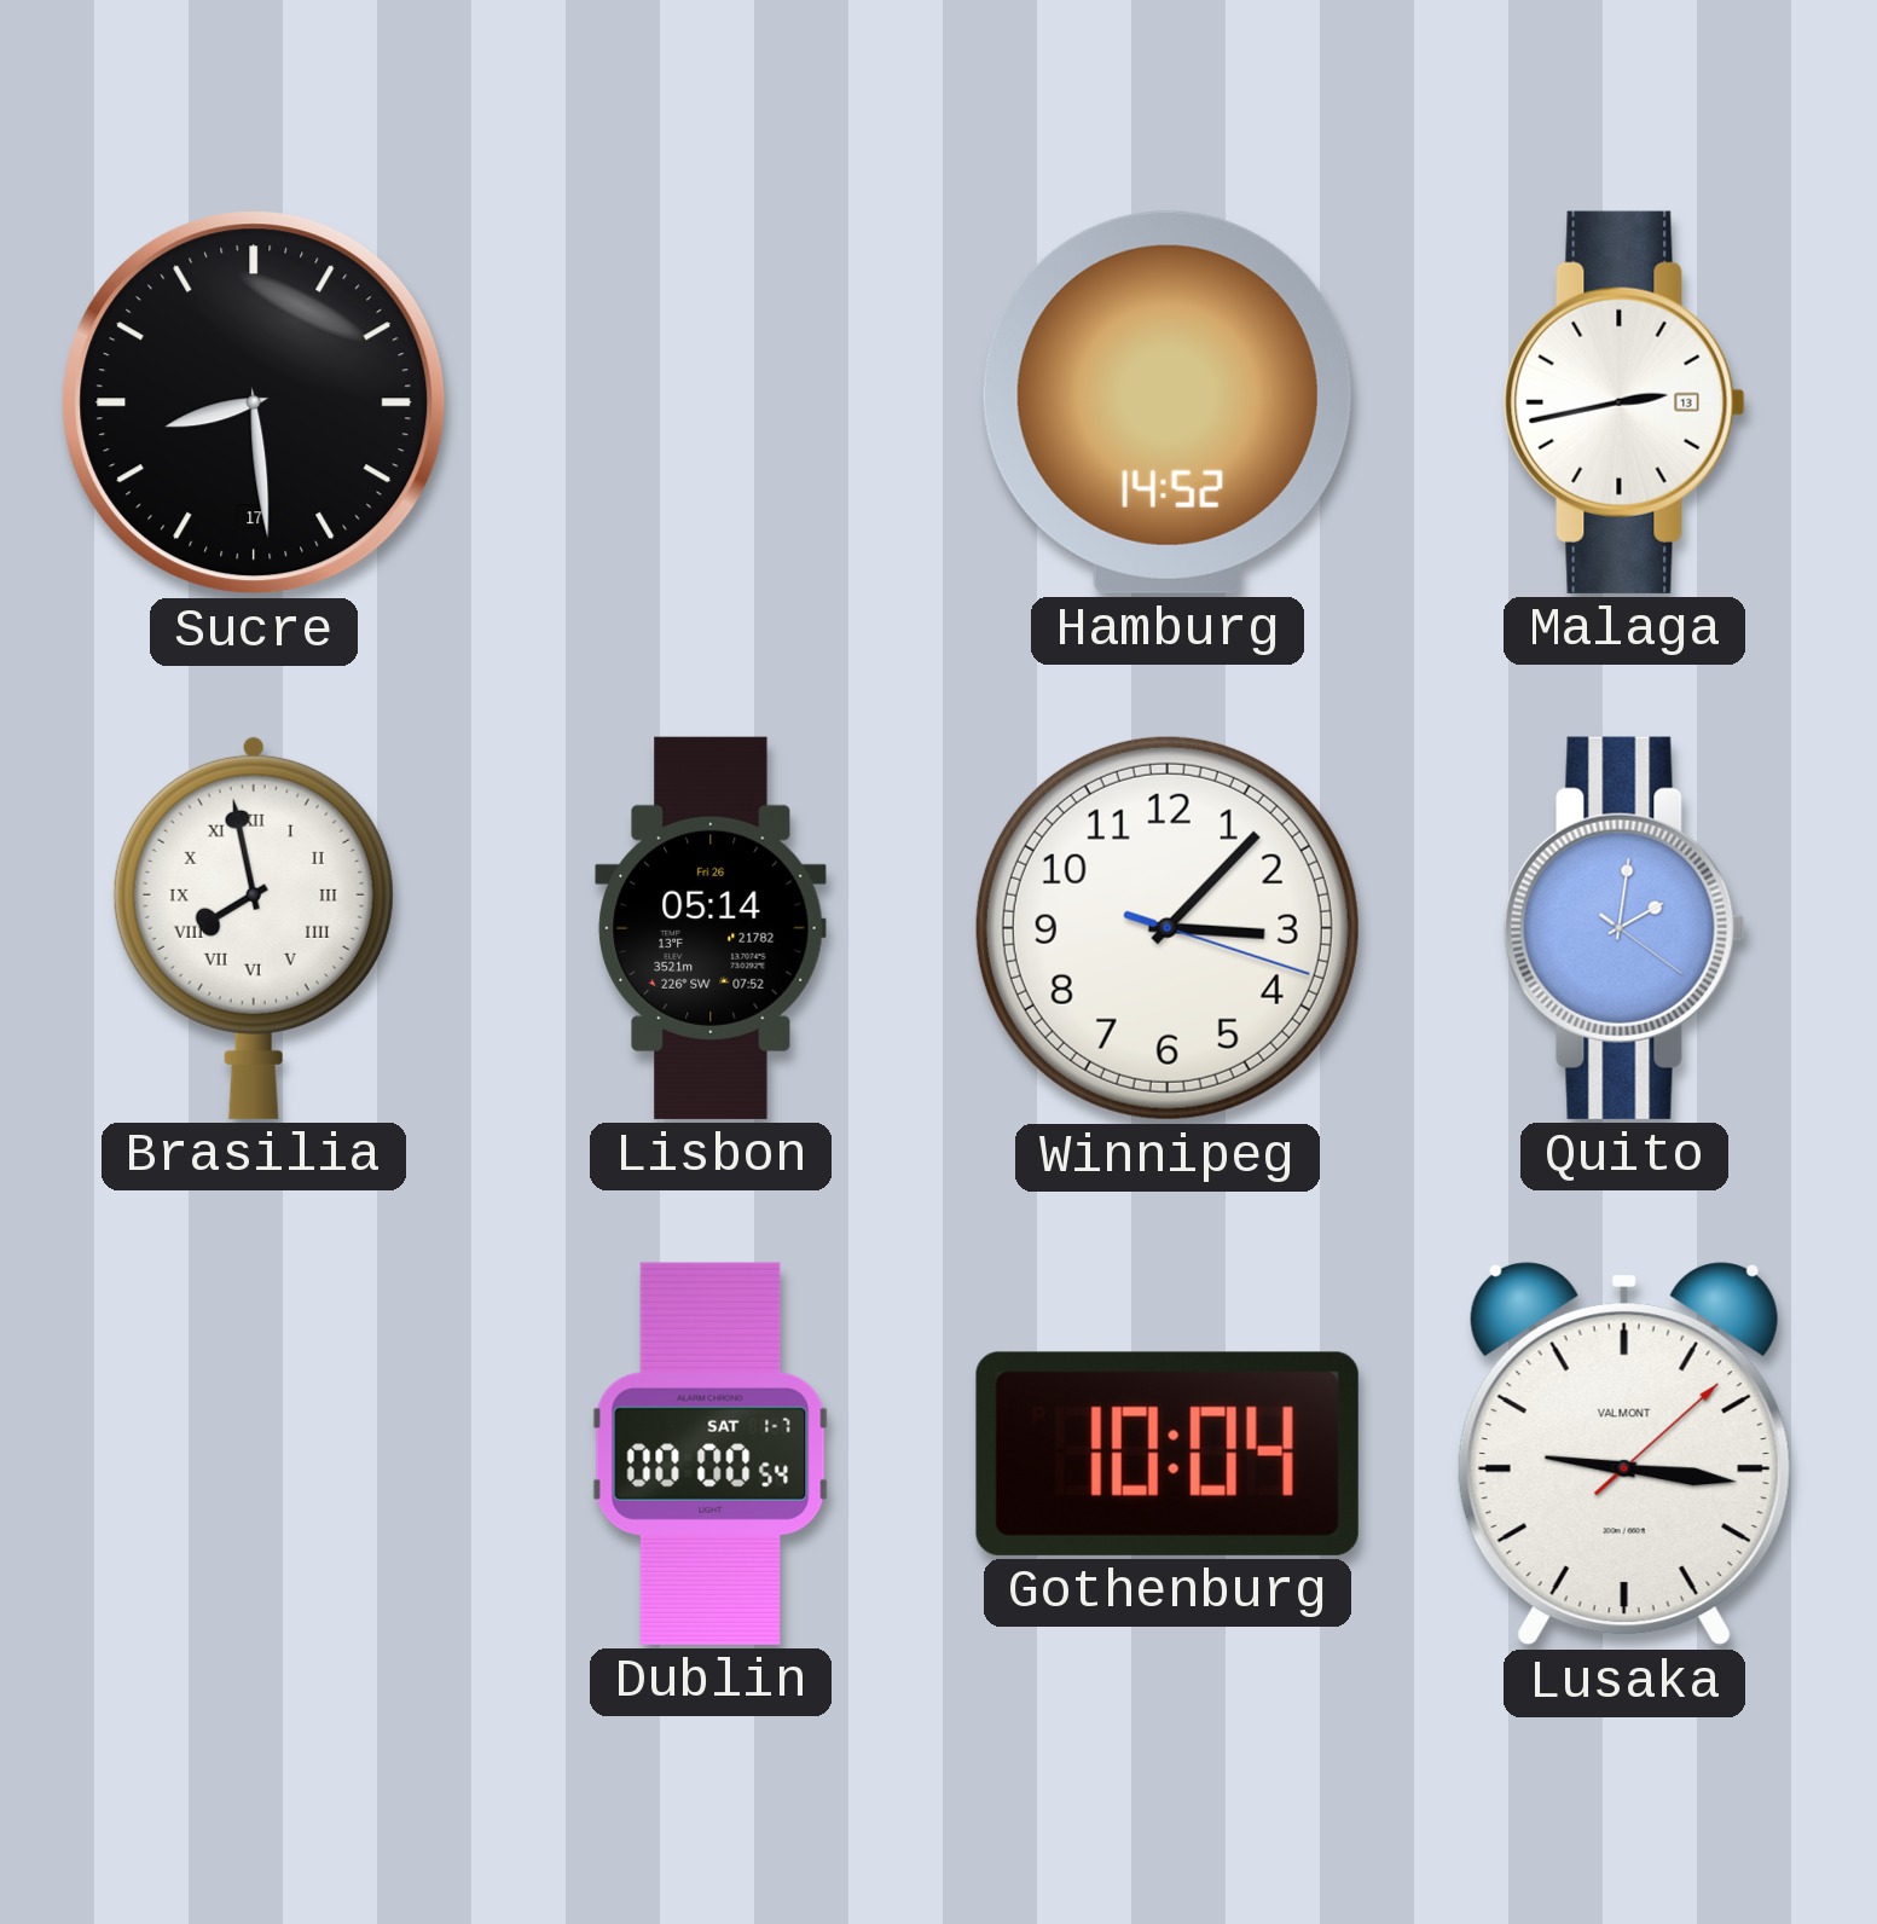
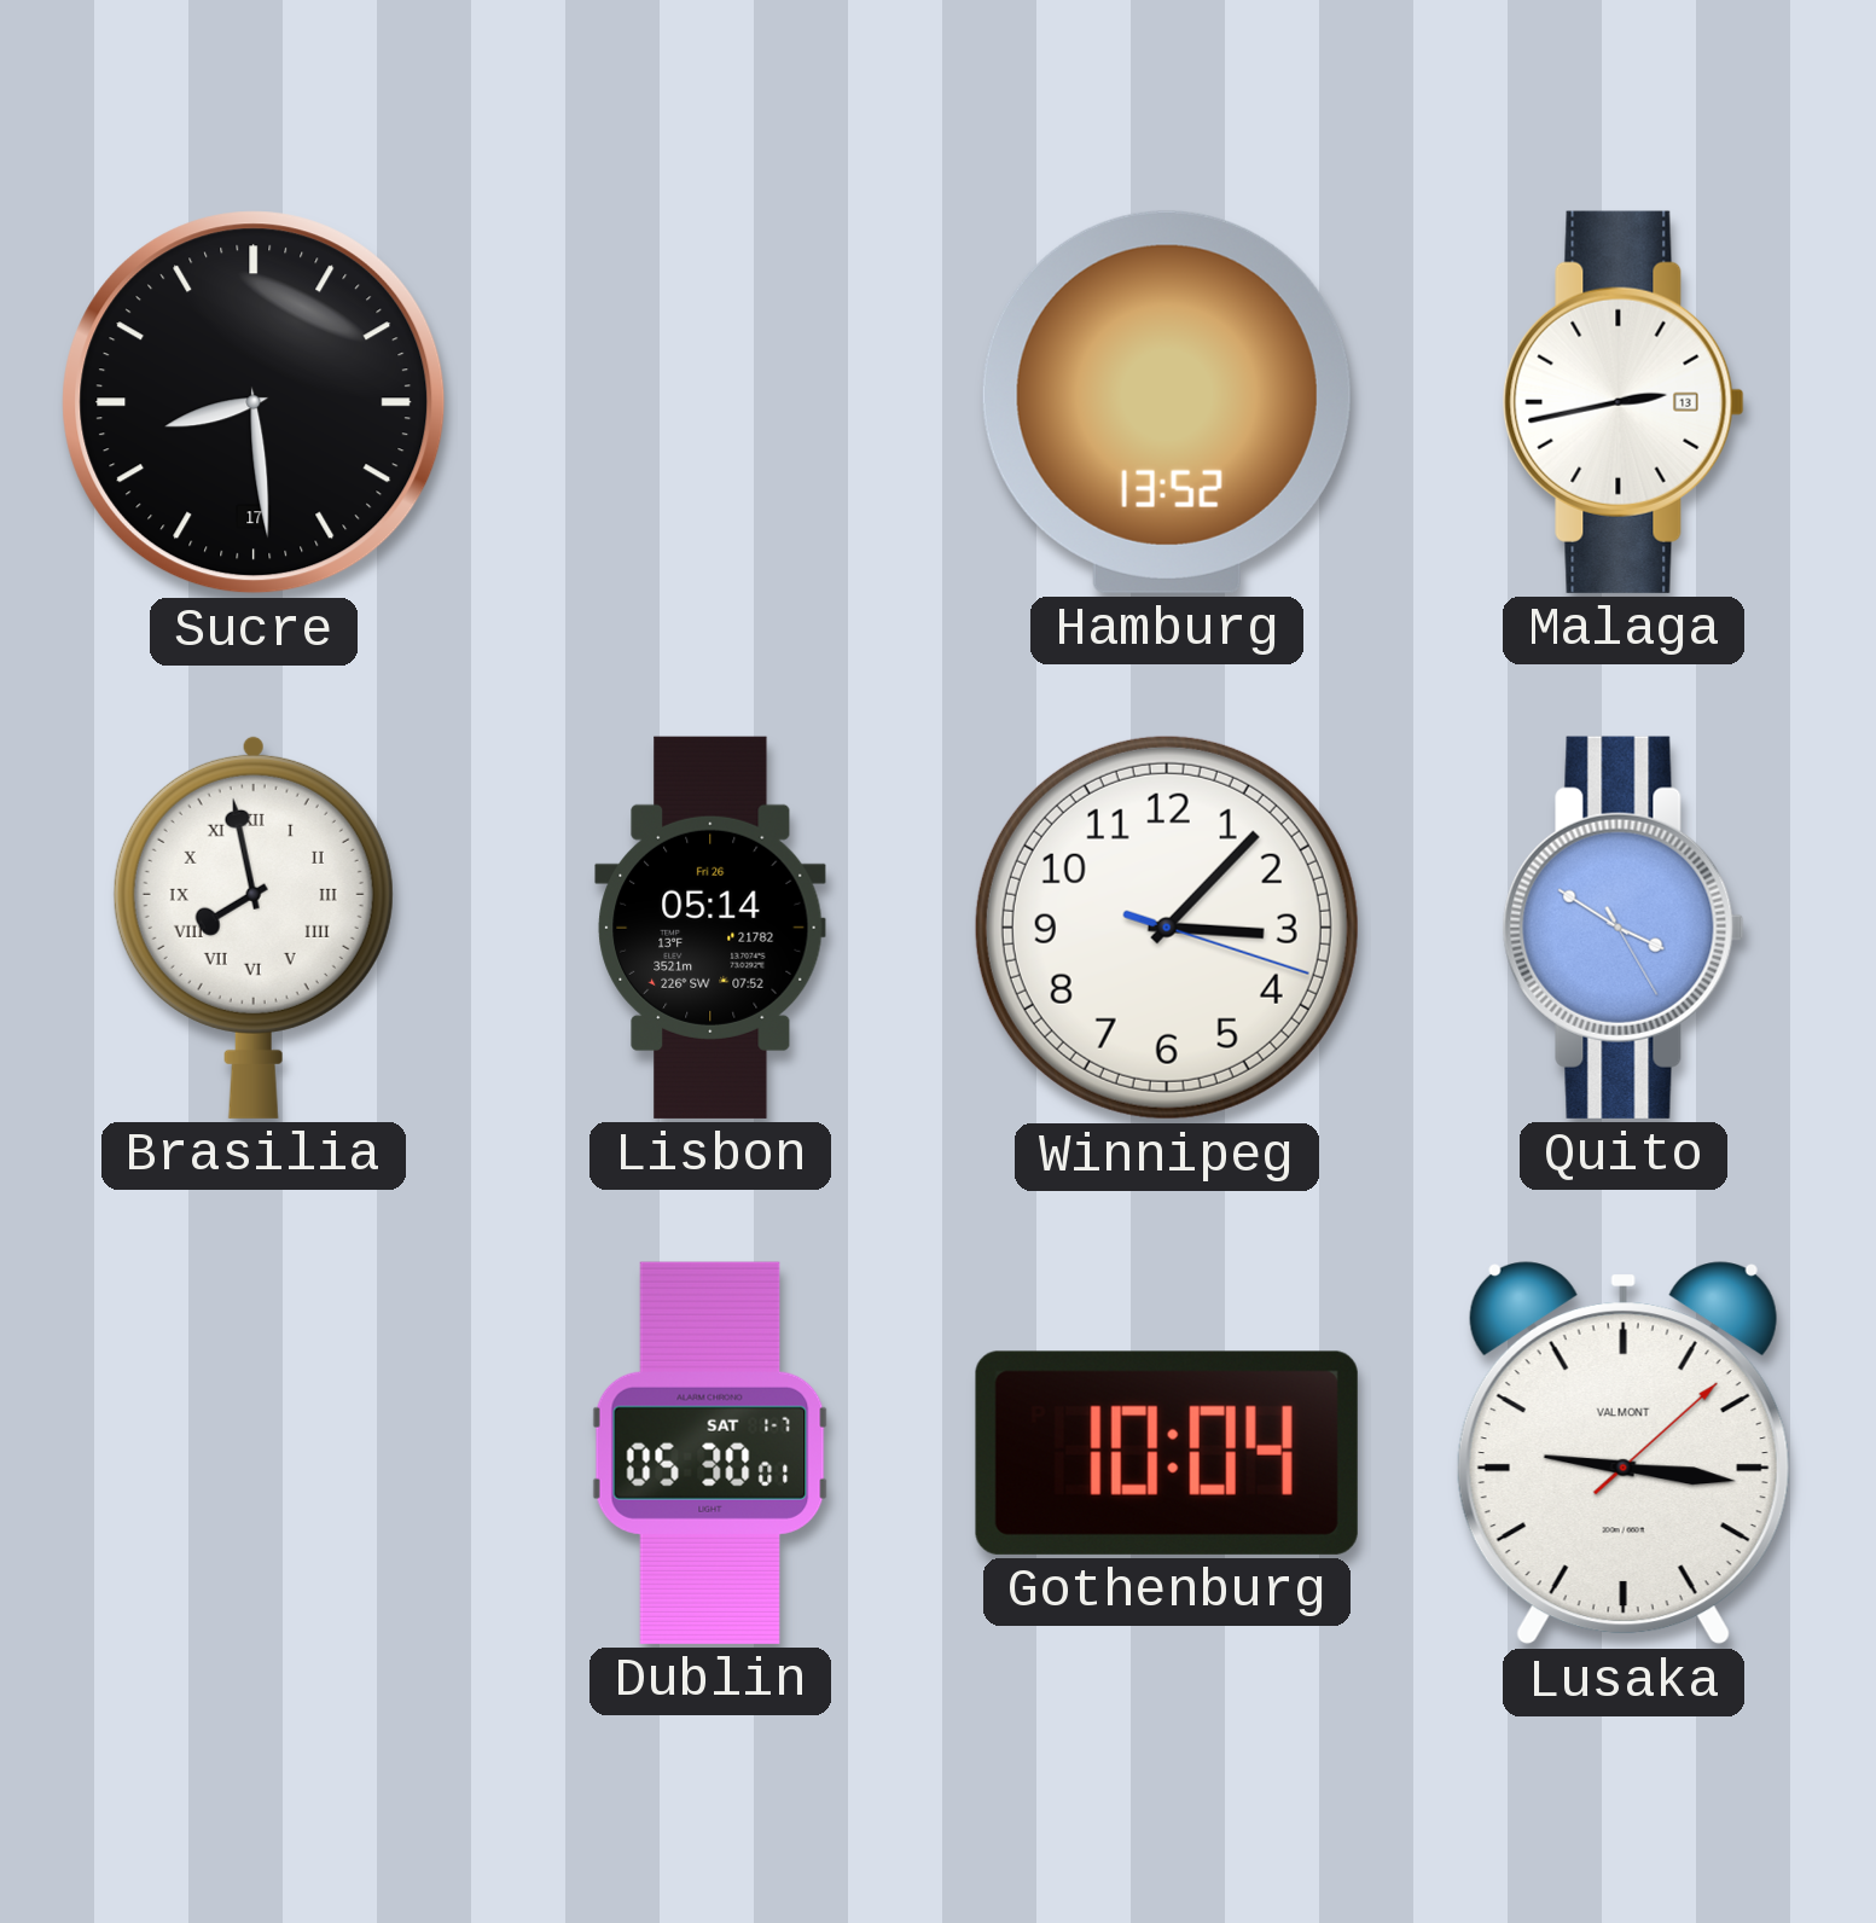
Hamburg: 14:52 -> 13:52
Quito: 2:01 -> 3:50
Dublin: 00:00 -> 05:30
